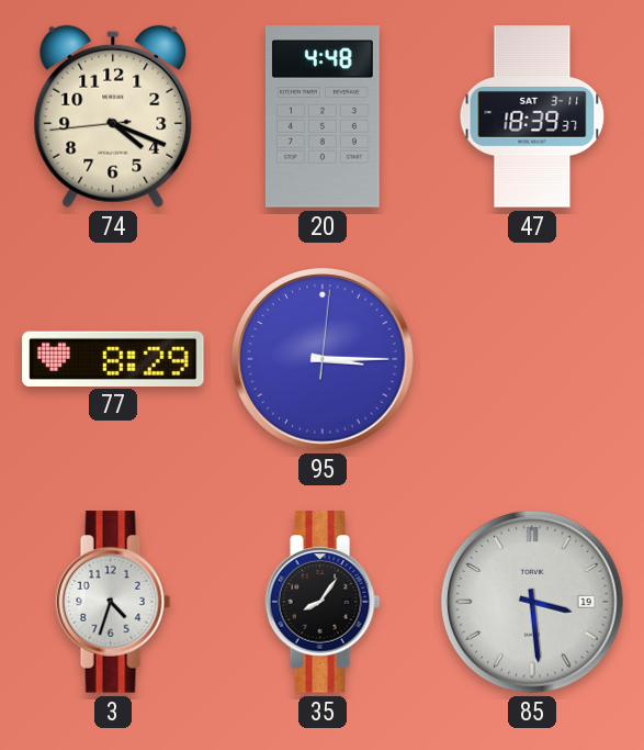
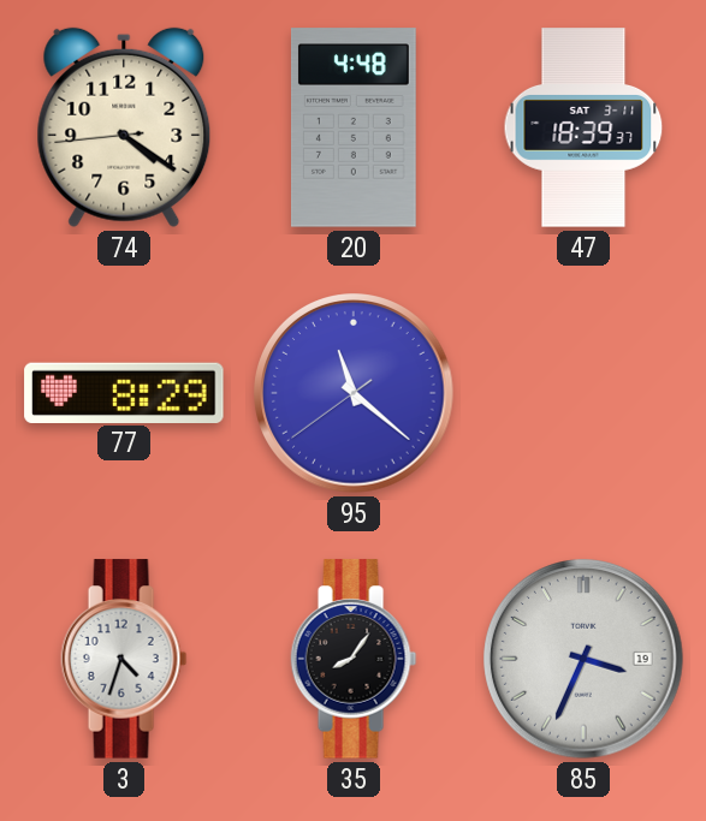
74: 4:18 -> 4:20
95: 3:15 -> 11:21
85: 3:29 -> 3:34
